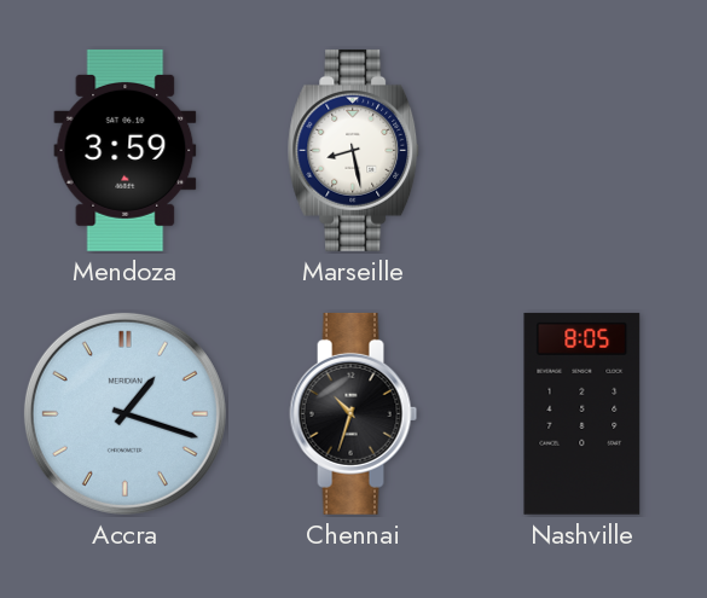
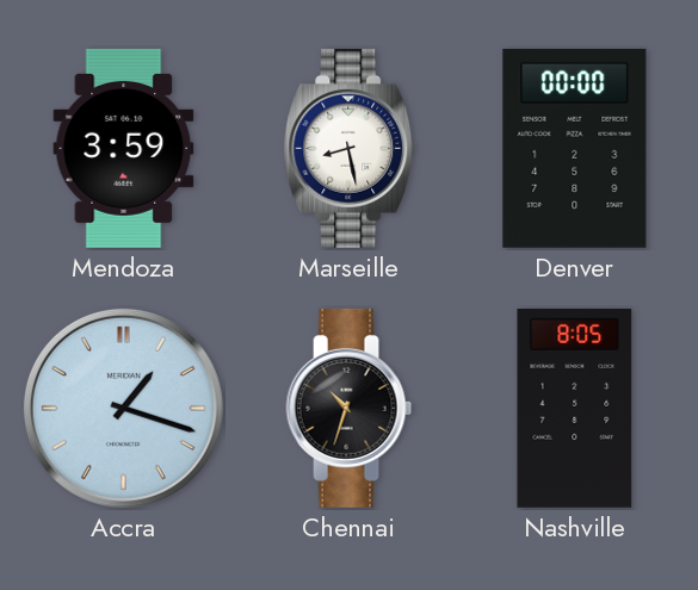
Denver: none -> 00:00
